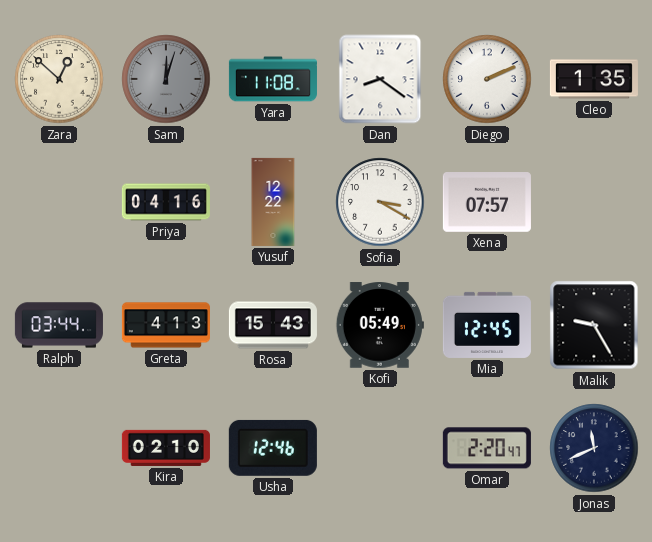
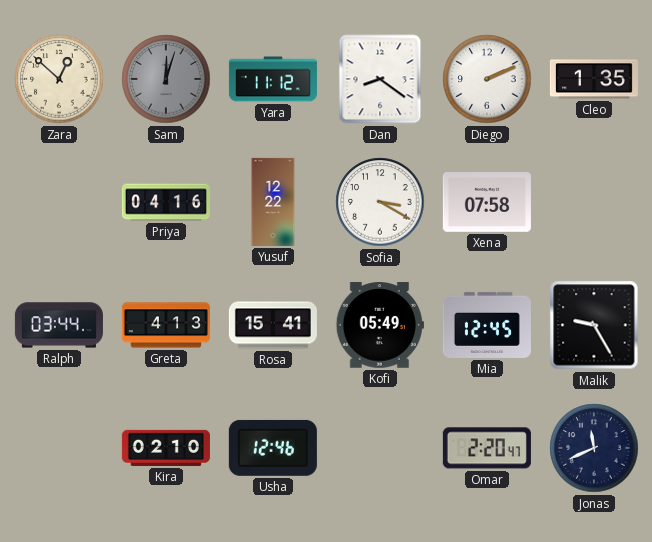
Yara: 11:08 -> 11:12
Xena: 07:57 -> 07:58
Rosa: 15:43 -> 15:41
